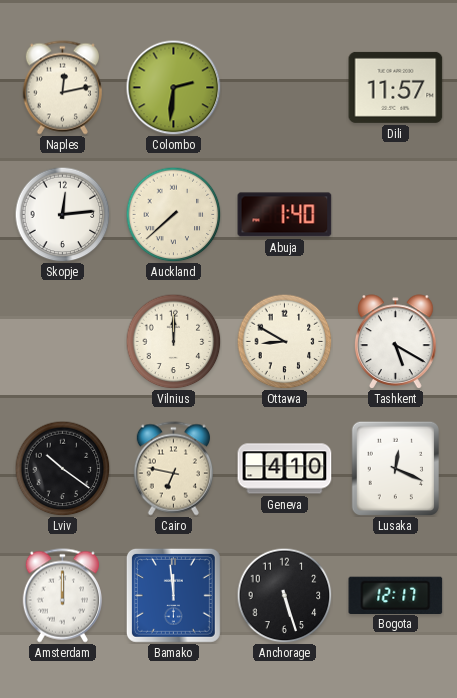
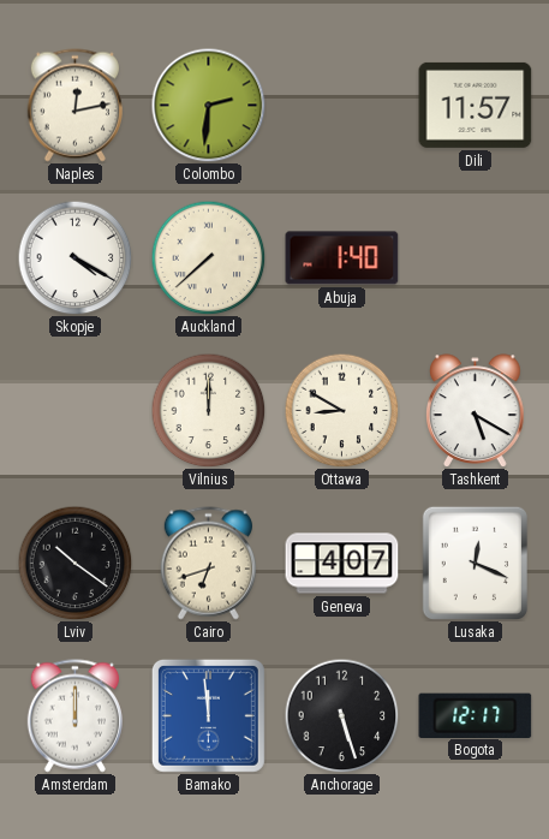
Skopje: 12:14 -> 4:20
Cairo: 6:47 -> 6:42
Geneva: 4:10 -> 4:07
